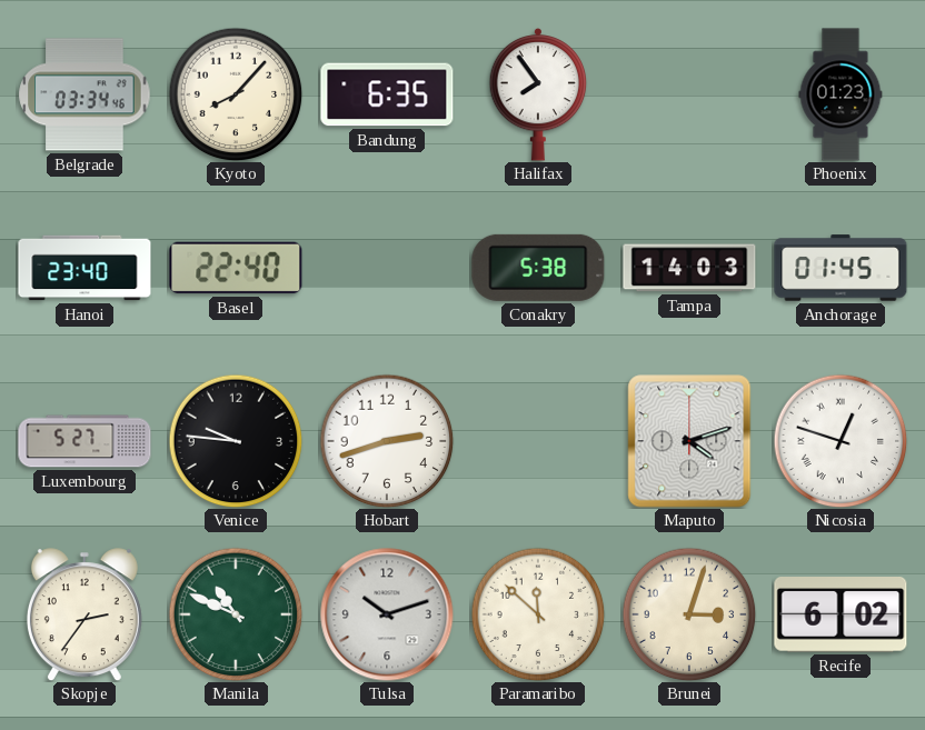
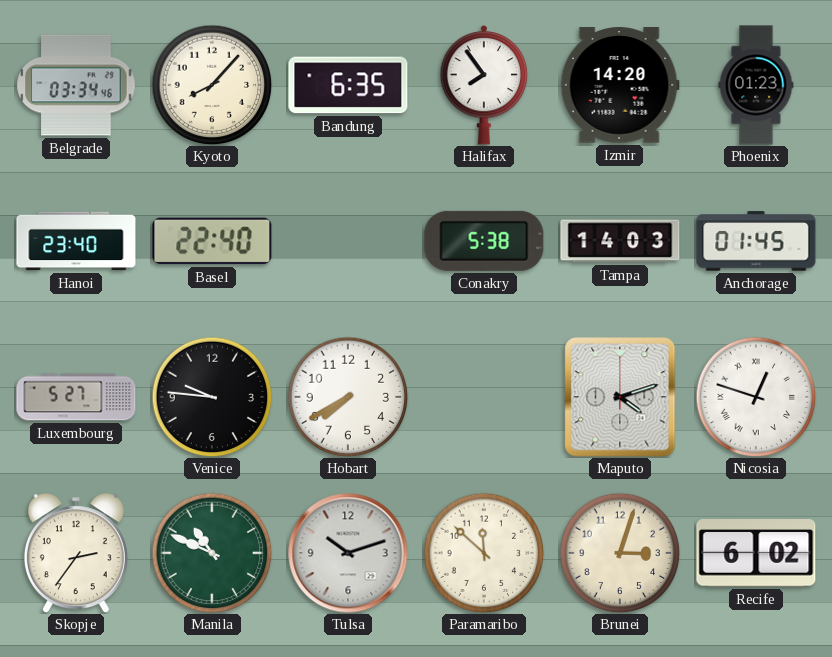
Izmir: none -> 14:20
Hobart: 2:42 -> 7:40
